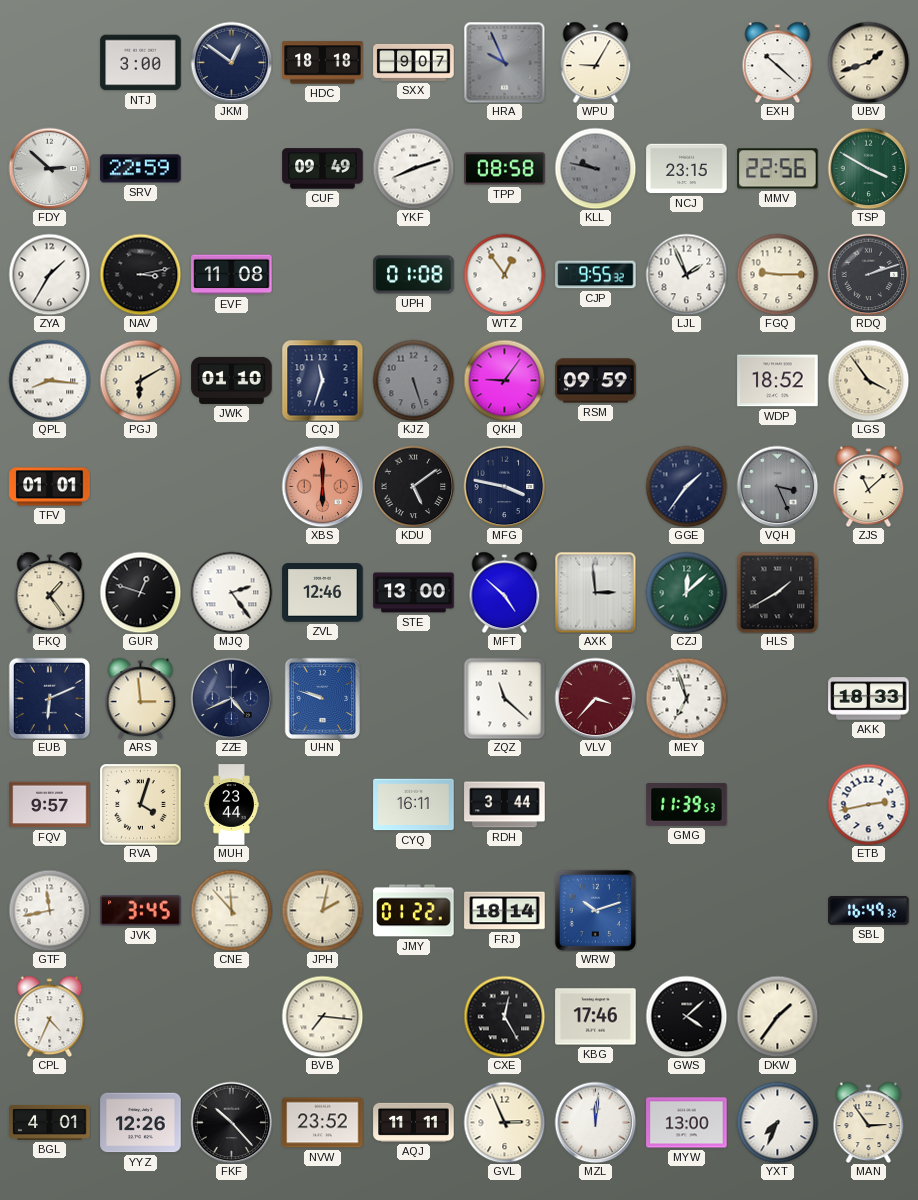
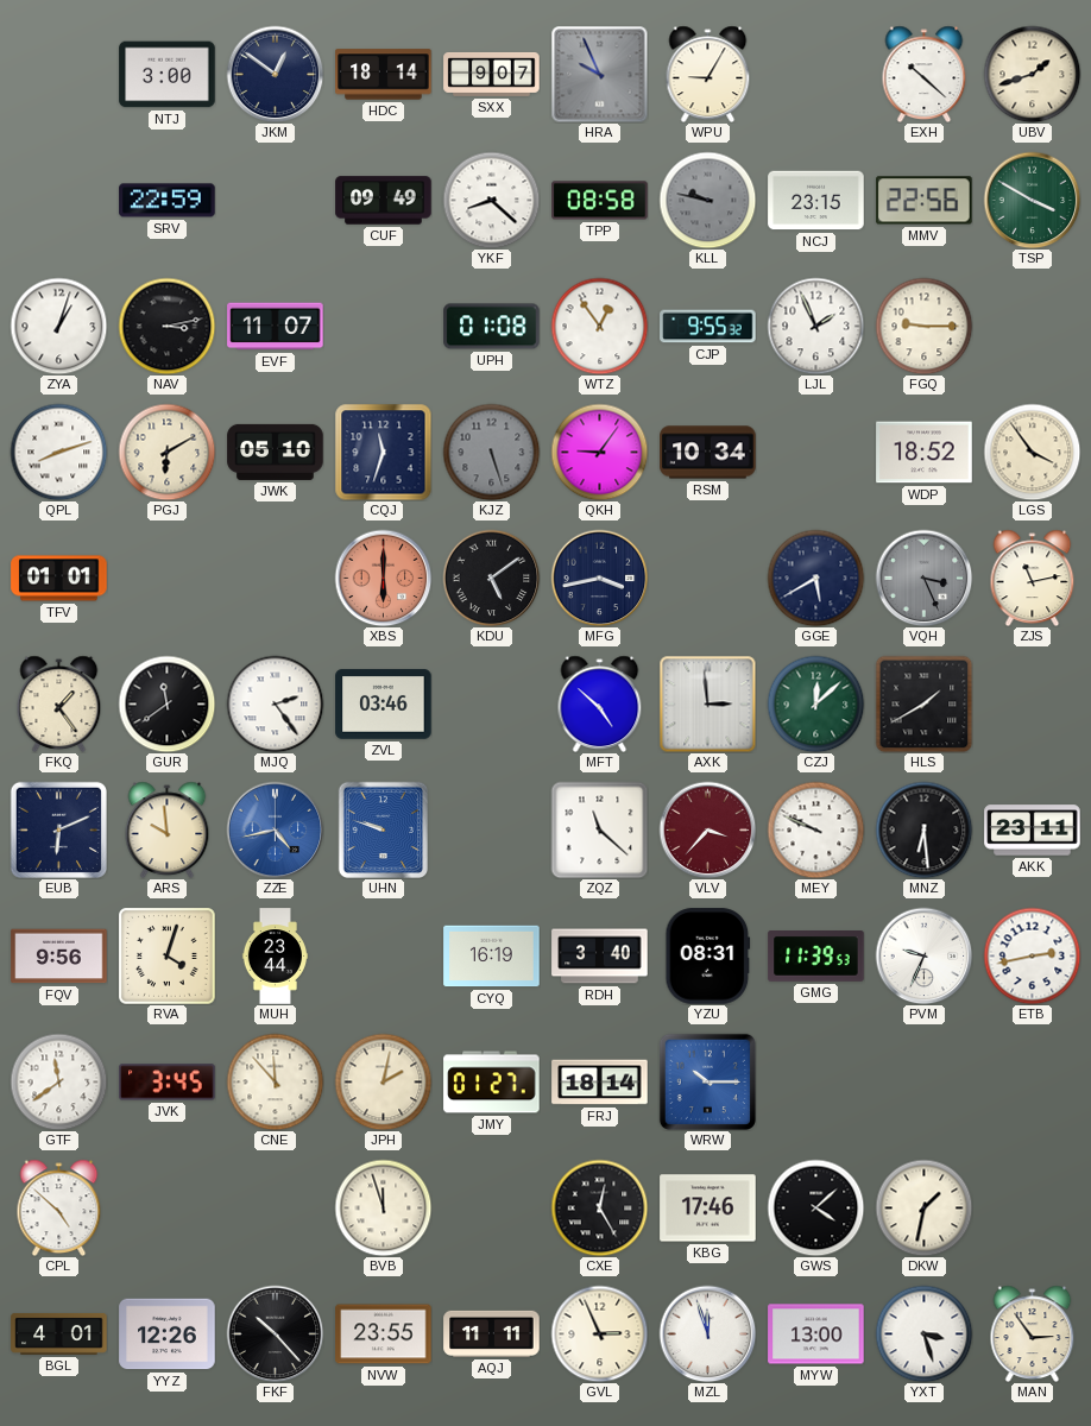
HDC: 18:18 -> 18:14
FDY: 2:52 -> none
YKF: 8:12 -> 8:22
ZYA: 1:35 -> 1:03
EVF: 11:08 -> 11:07
RDQ: 2:12 -> none
QPL: 8:16 -> 8:12
JWK: 01:10 -> 05:10
RSM: 09:59 -> 10:34
MFG: 3:47 -> 3:43
GGE: 1:36 -> 5:40
ZJS: 11:08 -> 11:13
GUR: 12:48 -> 11:39
ZVL: 12:46 -> 03:46
STE: 13:00 -> none
ARS: 2:59 -> 9:59
ZZE: 4:41 -> 4:43
ZZE dial: navy -> blue
MEY: 6:57 -> 9:49
MNZ: none -> 6:29
AKK: 18:33 -> 23:11
FQV: 9:57 -> 9:56
CYQ: 16:11 -> 16:19
RDH: 3:44 -> 3:40
YZU: none -> 08:31
PVM: none -> 9:34
GTF: 11:43 -> 11:39
JMY: 01:22 -> 01:27
WRW: 10:12 -> 10:15
SBL: 16:49 -> none
CPL: 4:34 -> 4:52
BVB: 7:16 -> 11:57
DKW: 1:36 -> 1:32
NVW: 23:52 -> 23:55
MZL: 12:01 -> 11:57
YXT: 7:34 -> 3:27
